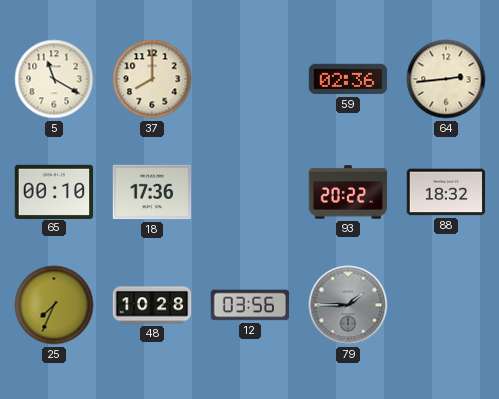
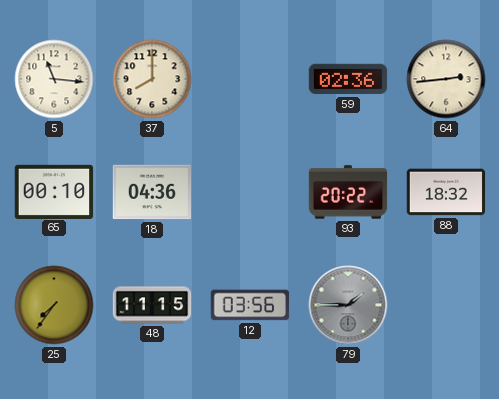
5: 11:20 -> 11:16
18: 17:36 -> 04:36
25: 7:34 -> 7:36
48: 10:28 -> 11:15
